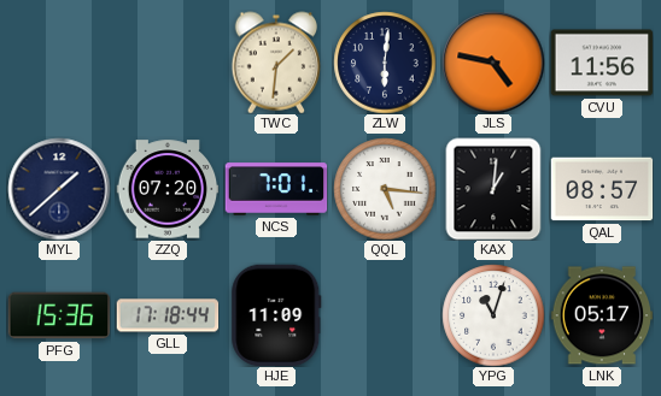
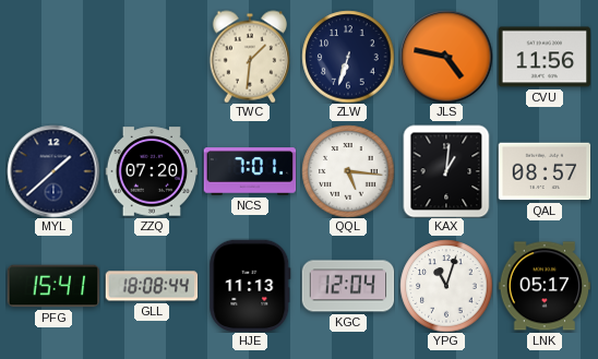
ZLW: 6:01 -> 6:33
PFG: 15:36 -> 15:41
GLL: 17:18 -> 18:08
HJE: 11:09 -> 11:13
KGC: none -> 12:04
